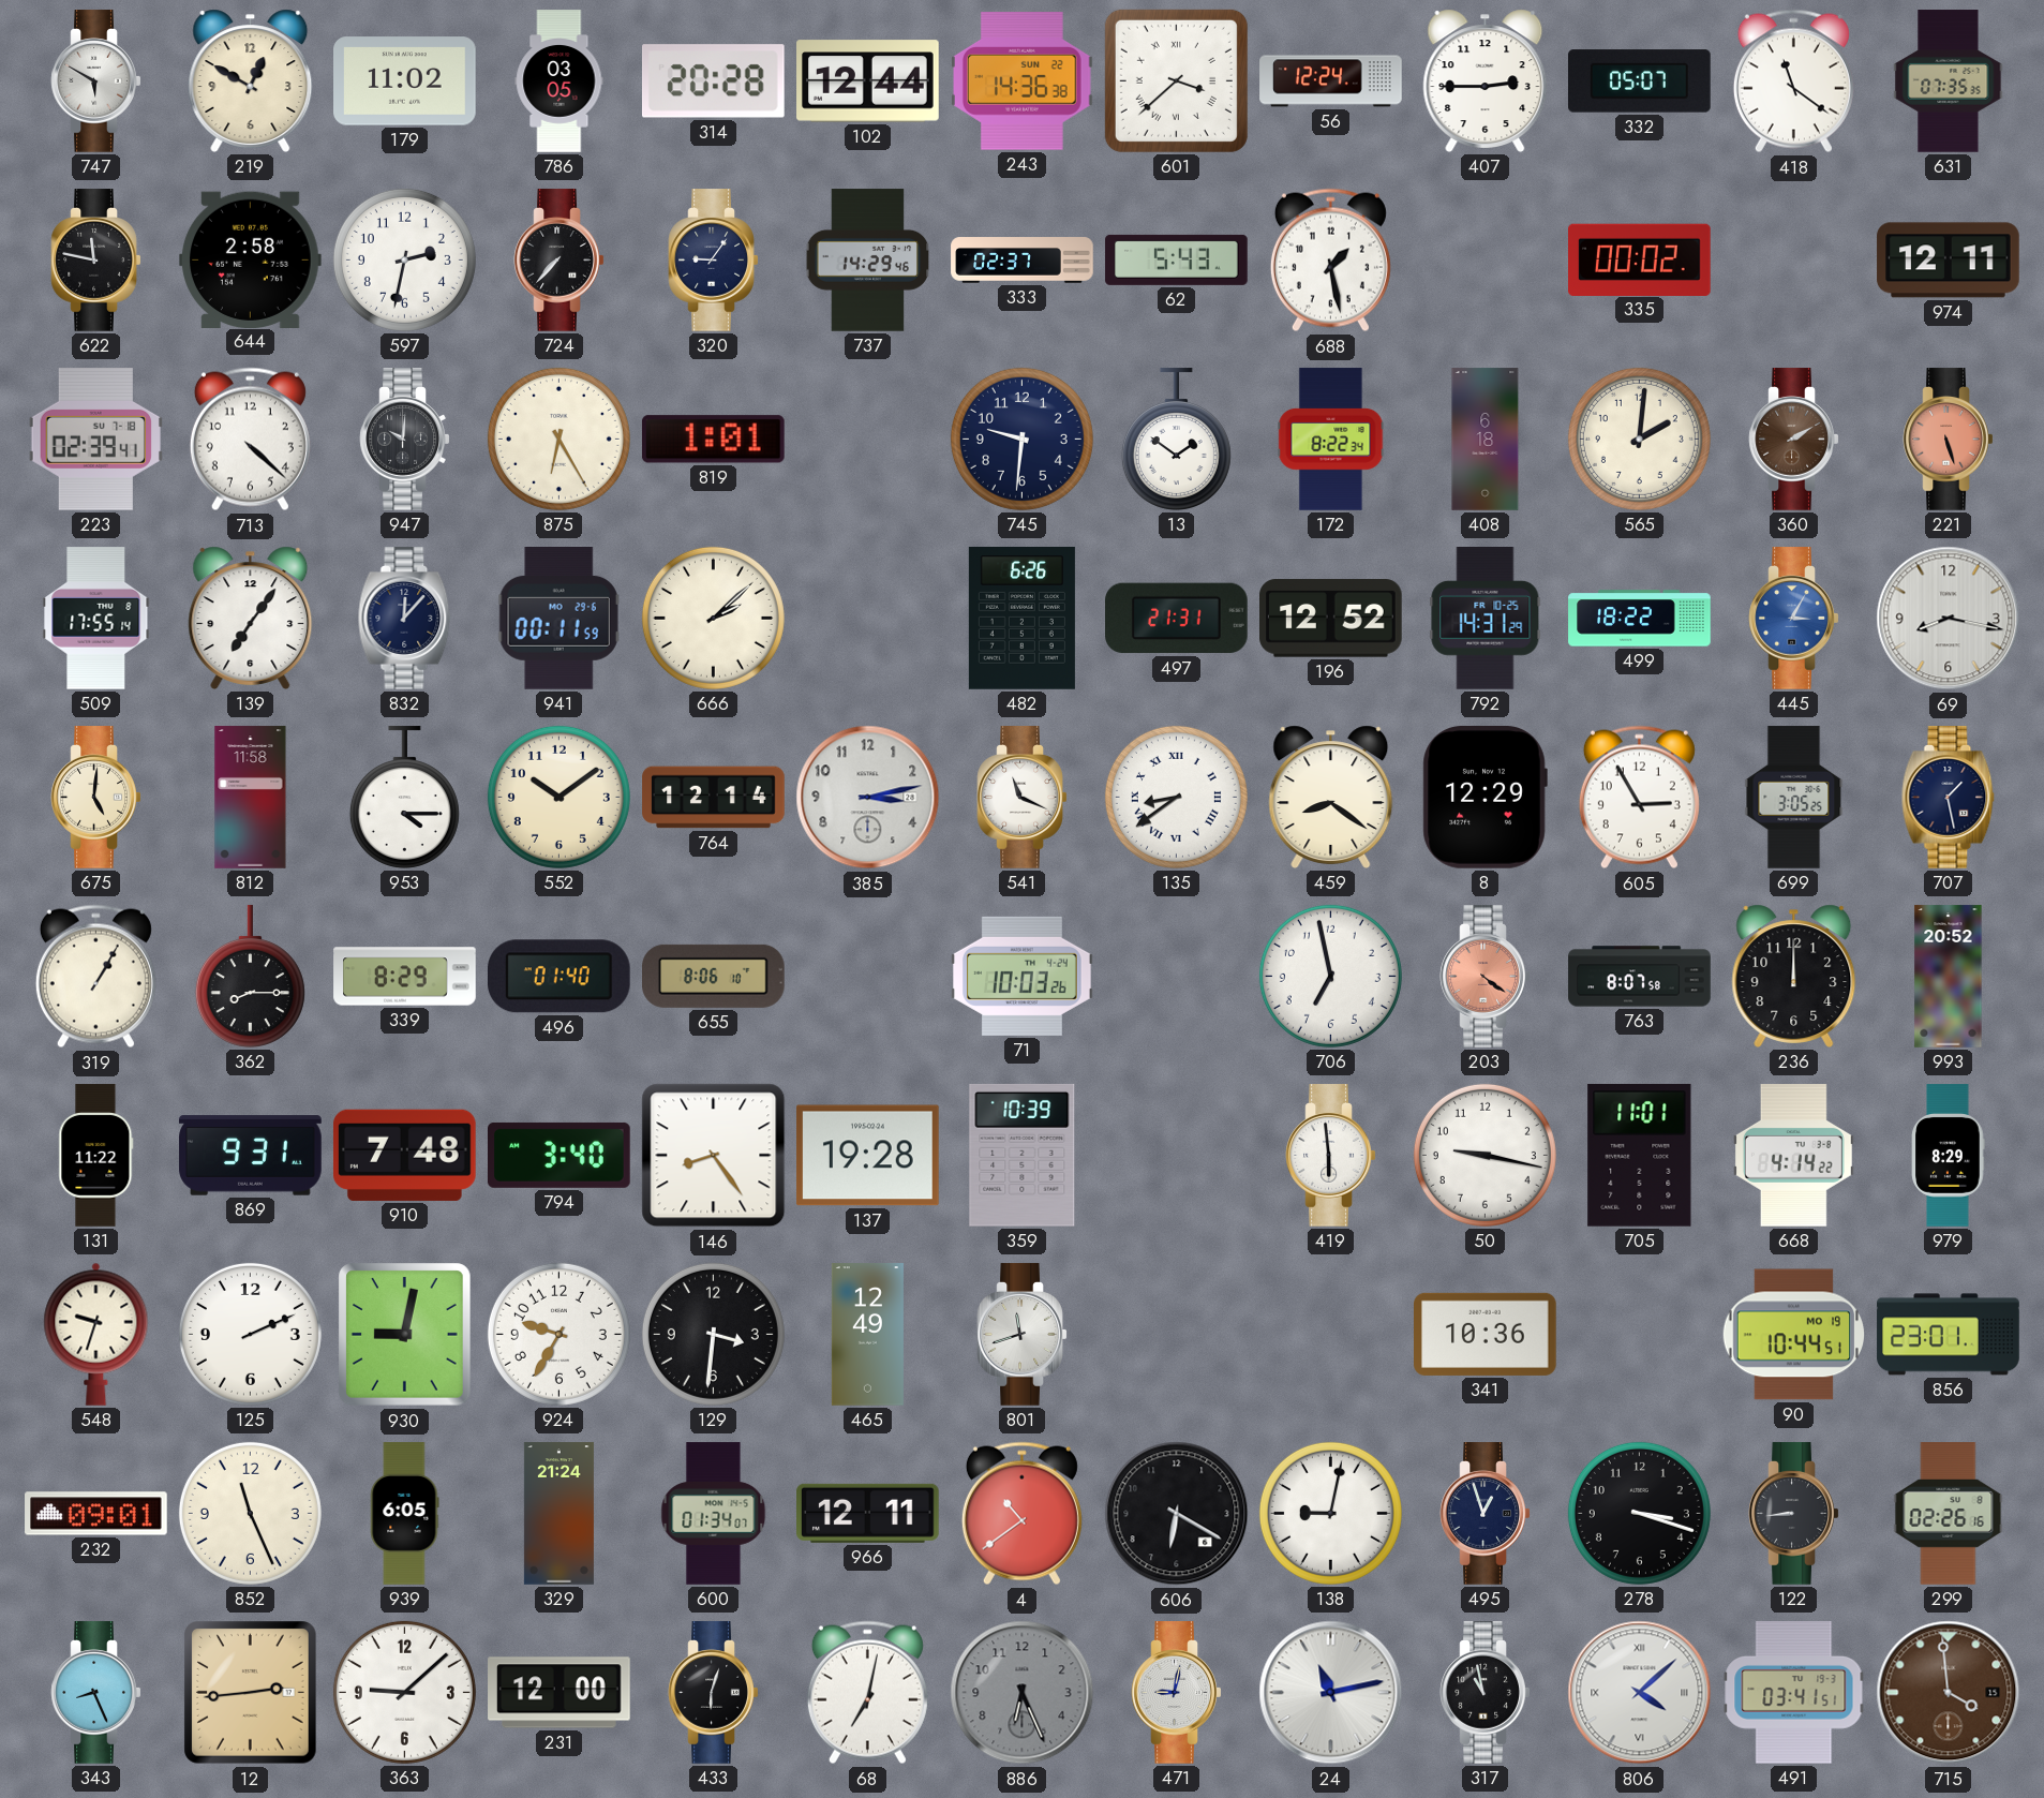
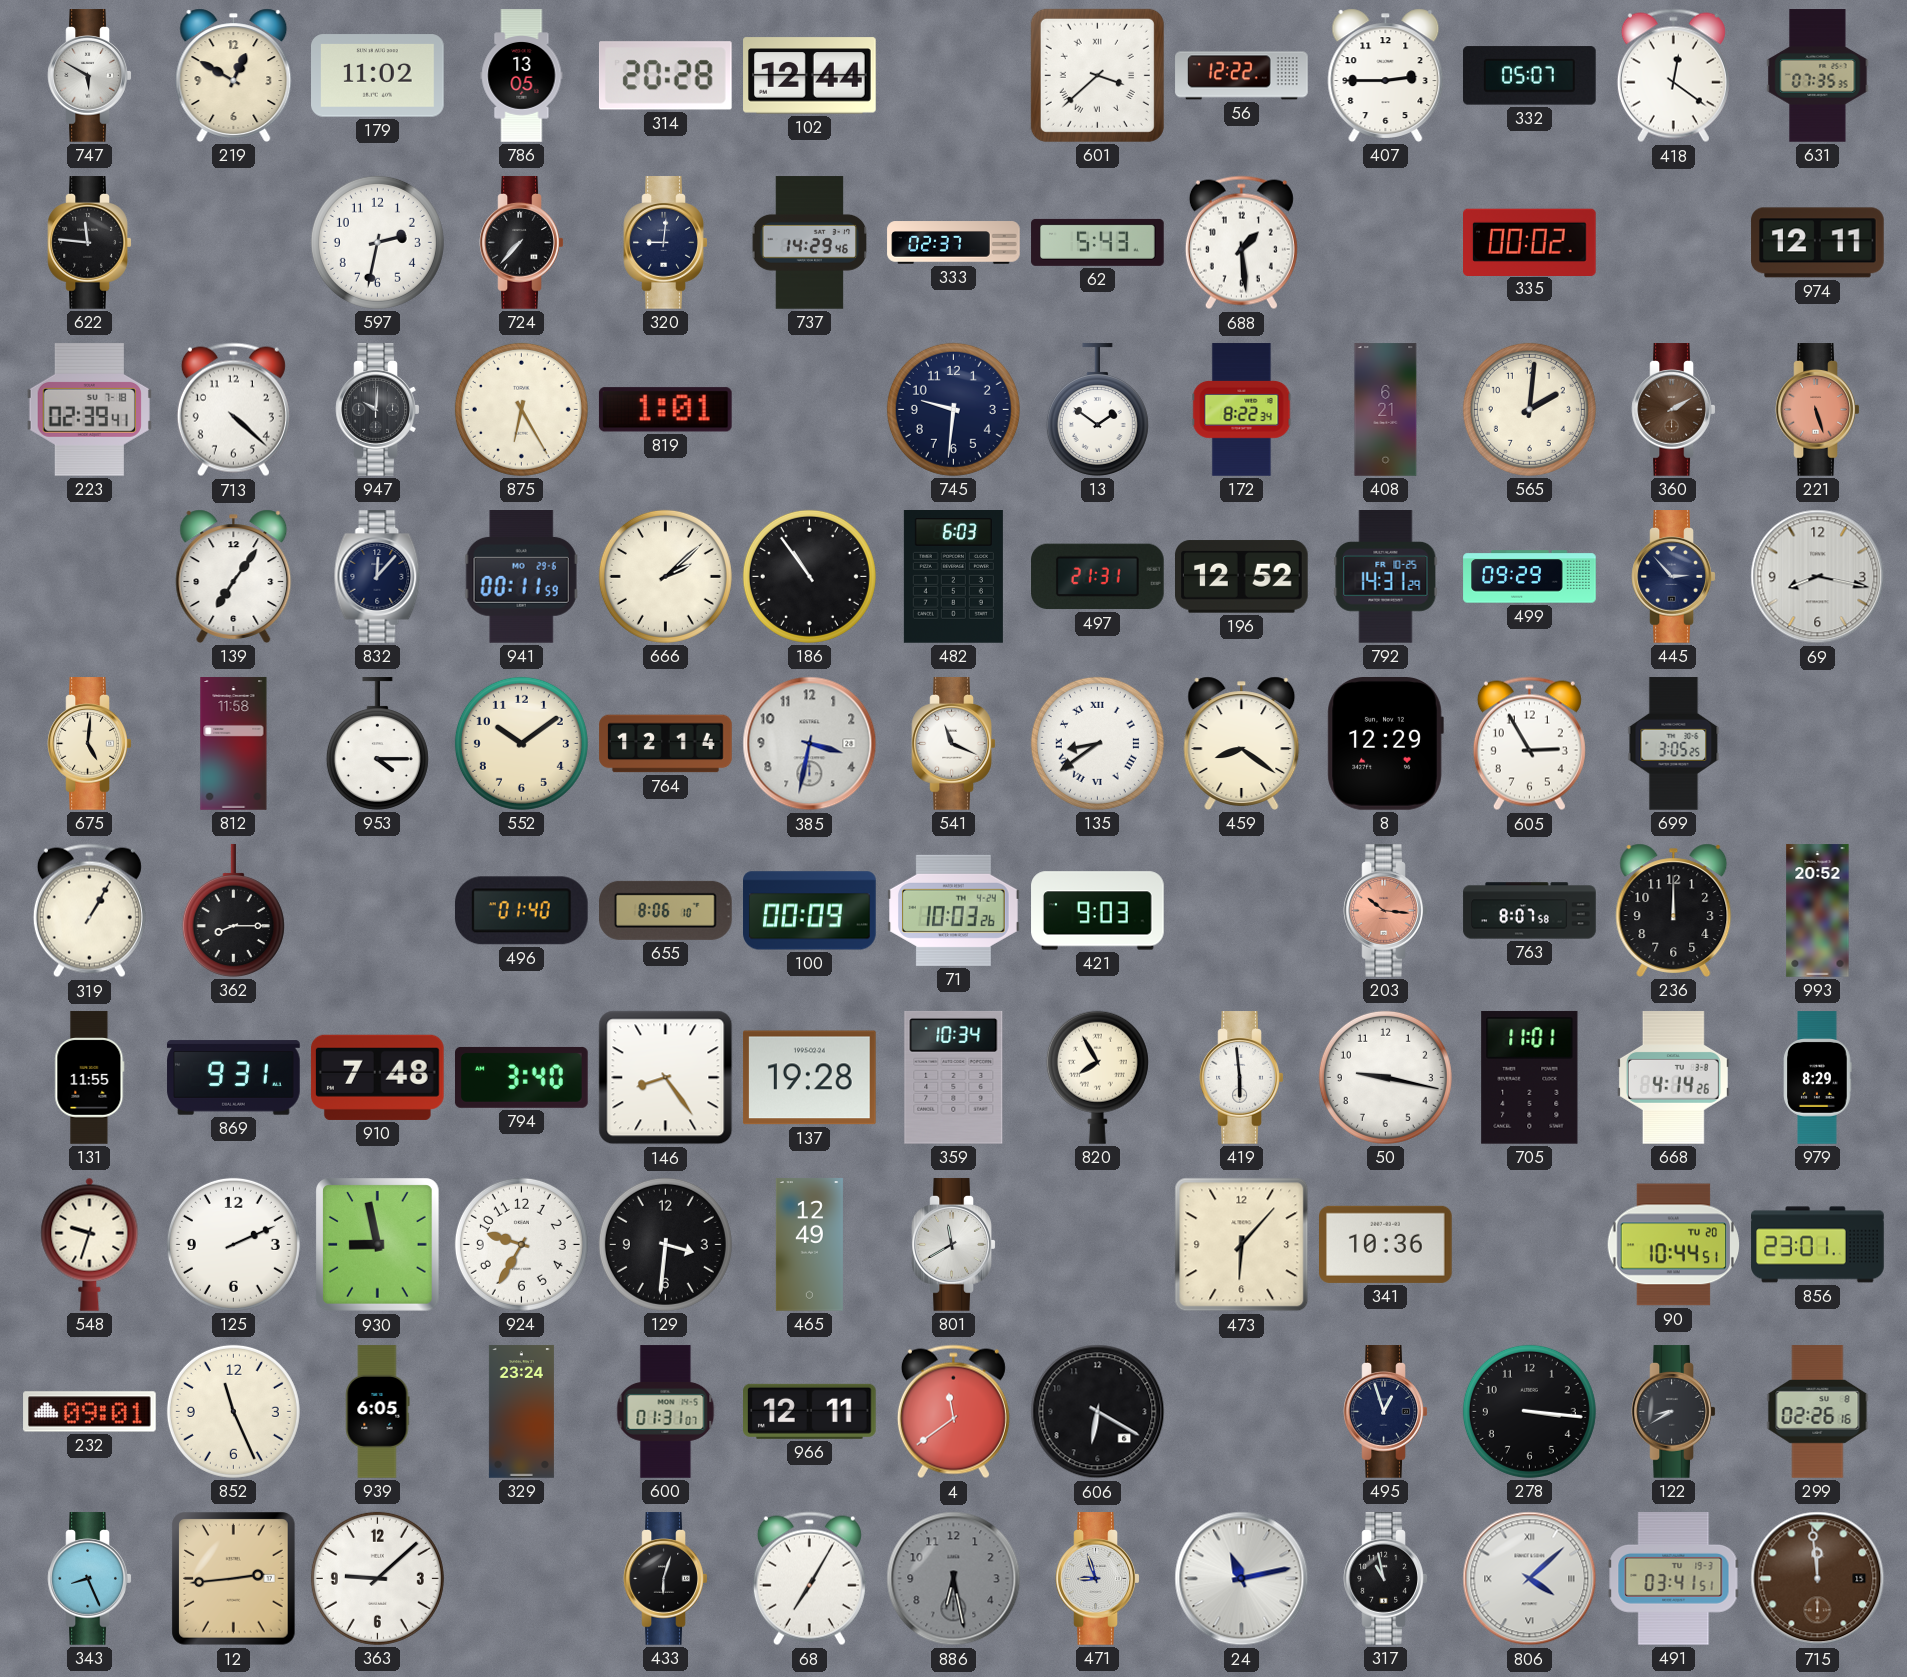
786: 03:05 -> 13:05
243: 14:36 -> none
56: 12:24 -> 12:22
418: 11:21 -> 12:21
622: 11:47 -> 11:46
644: 2:58 -> none
320: 9:06 -> 9:01
688: 1:28 -> 1:29
408: 6:18 -> 6:21
509: 17:55 -> none
186: none -> 10:54
482: 6:26 -> 6:03
499: 18:22 -> 09:29
445: 3:05 -> 2:53
445 dial: blue -> navy
385: 3:13 -> 3:32
707: 1:28 -> none
339: 8:29 -> none
100: none -> 00:09
421: none -> 9:03
706: 6:58 -> none
203: 4:21 -> 10:16
131: 11:22 -> 11:55
359: 10:39 -> 10:34
820: none -> 7:55
668: 4:14:22 -> 4:14:26
930: 9:02 -> 8:58
801: 11:42 -> 11:40
473: none -> 6:07
90 date: MO 19 -> TU 20
329: 21:24 -> 23:24
600: 01:34 -> 01:31
4: 10:39 -> 11:39
138: 9:02 -> none
278: 3:18 -> 3:16
122: 8:44 -> 8:40
231: 12:00 -> none
68: 7:02 -> 7:05
886: 6:26 -> 6:28
471: 9:02 -> 8:57
715: 3:59 -> 11:59
